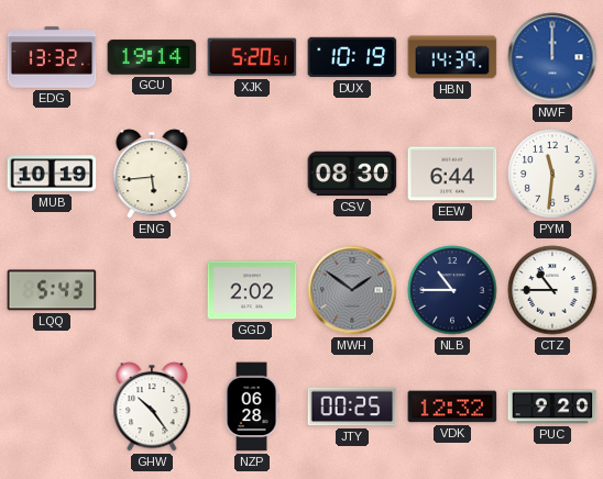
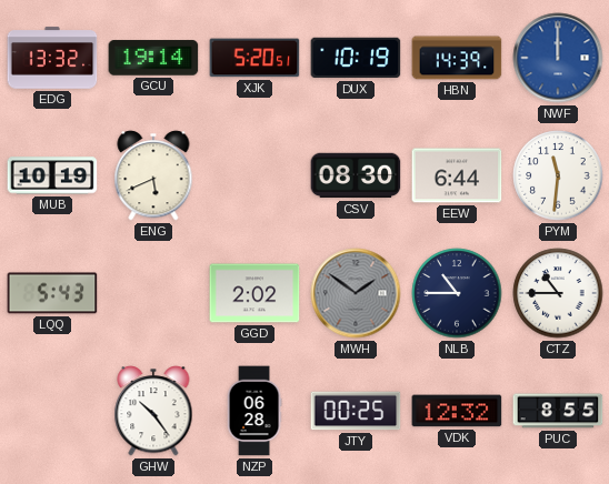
ENG: 5:44 -> 5:41
PUC: 9:20 -> 8:55
